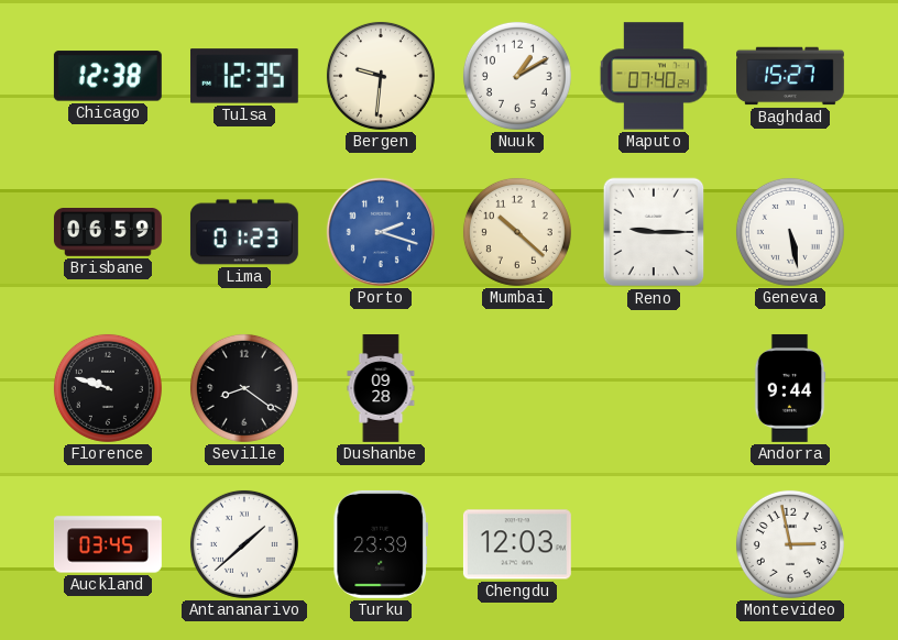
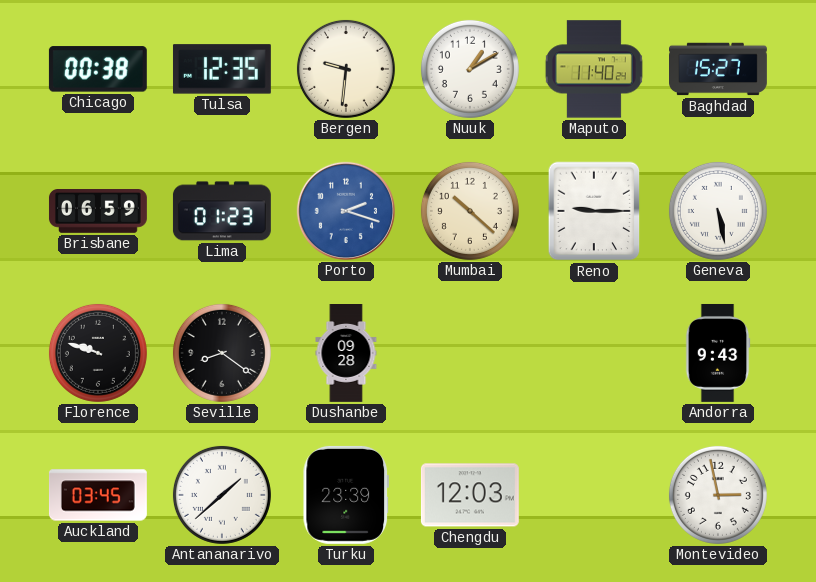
Chicago: 12:38 -> 00:38
Maputo: 07:40 -> 11:40
Andorra: 9:44 -> 9:43
